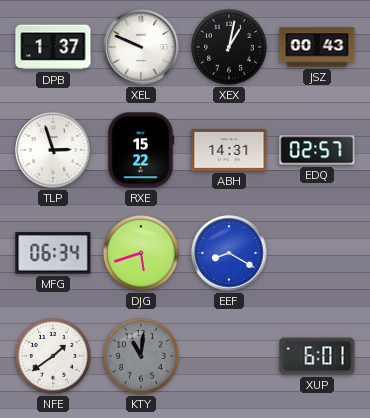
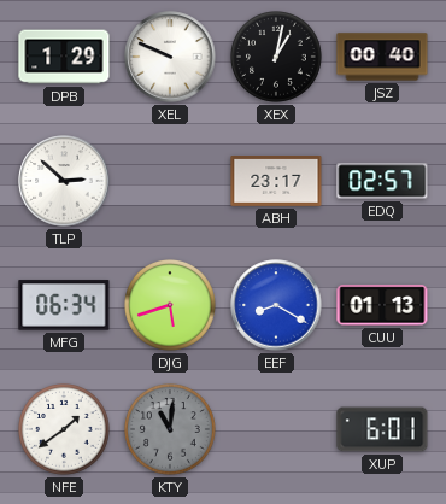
DPB: 1:37 -> 1:29
JSZ: 00:43 -> 00:40
TLP: 2:57 -> 2:52
RXE: 15:22 -> none
ABH: 14:31 -> 23:17
CUU: none -> 01:13
